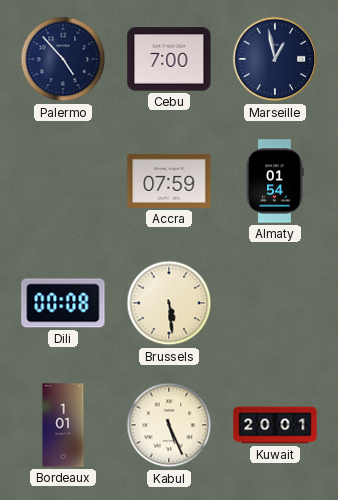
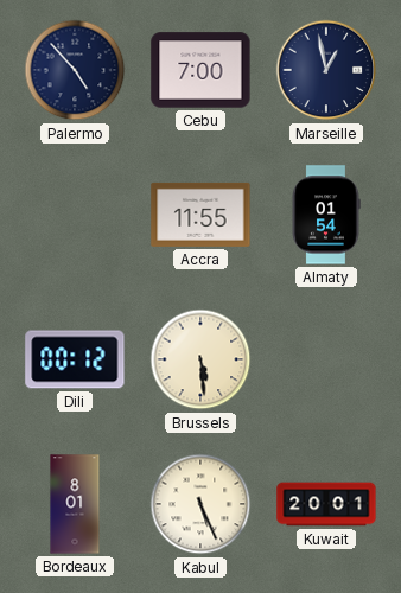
Accra: 07:59 -> 11:55
Dili: 00:08 -> 00:12
Bordeaux: 1:01 -> 8:01
